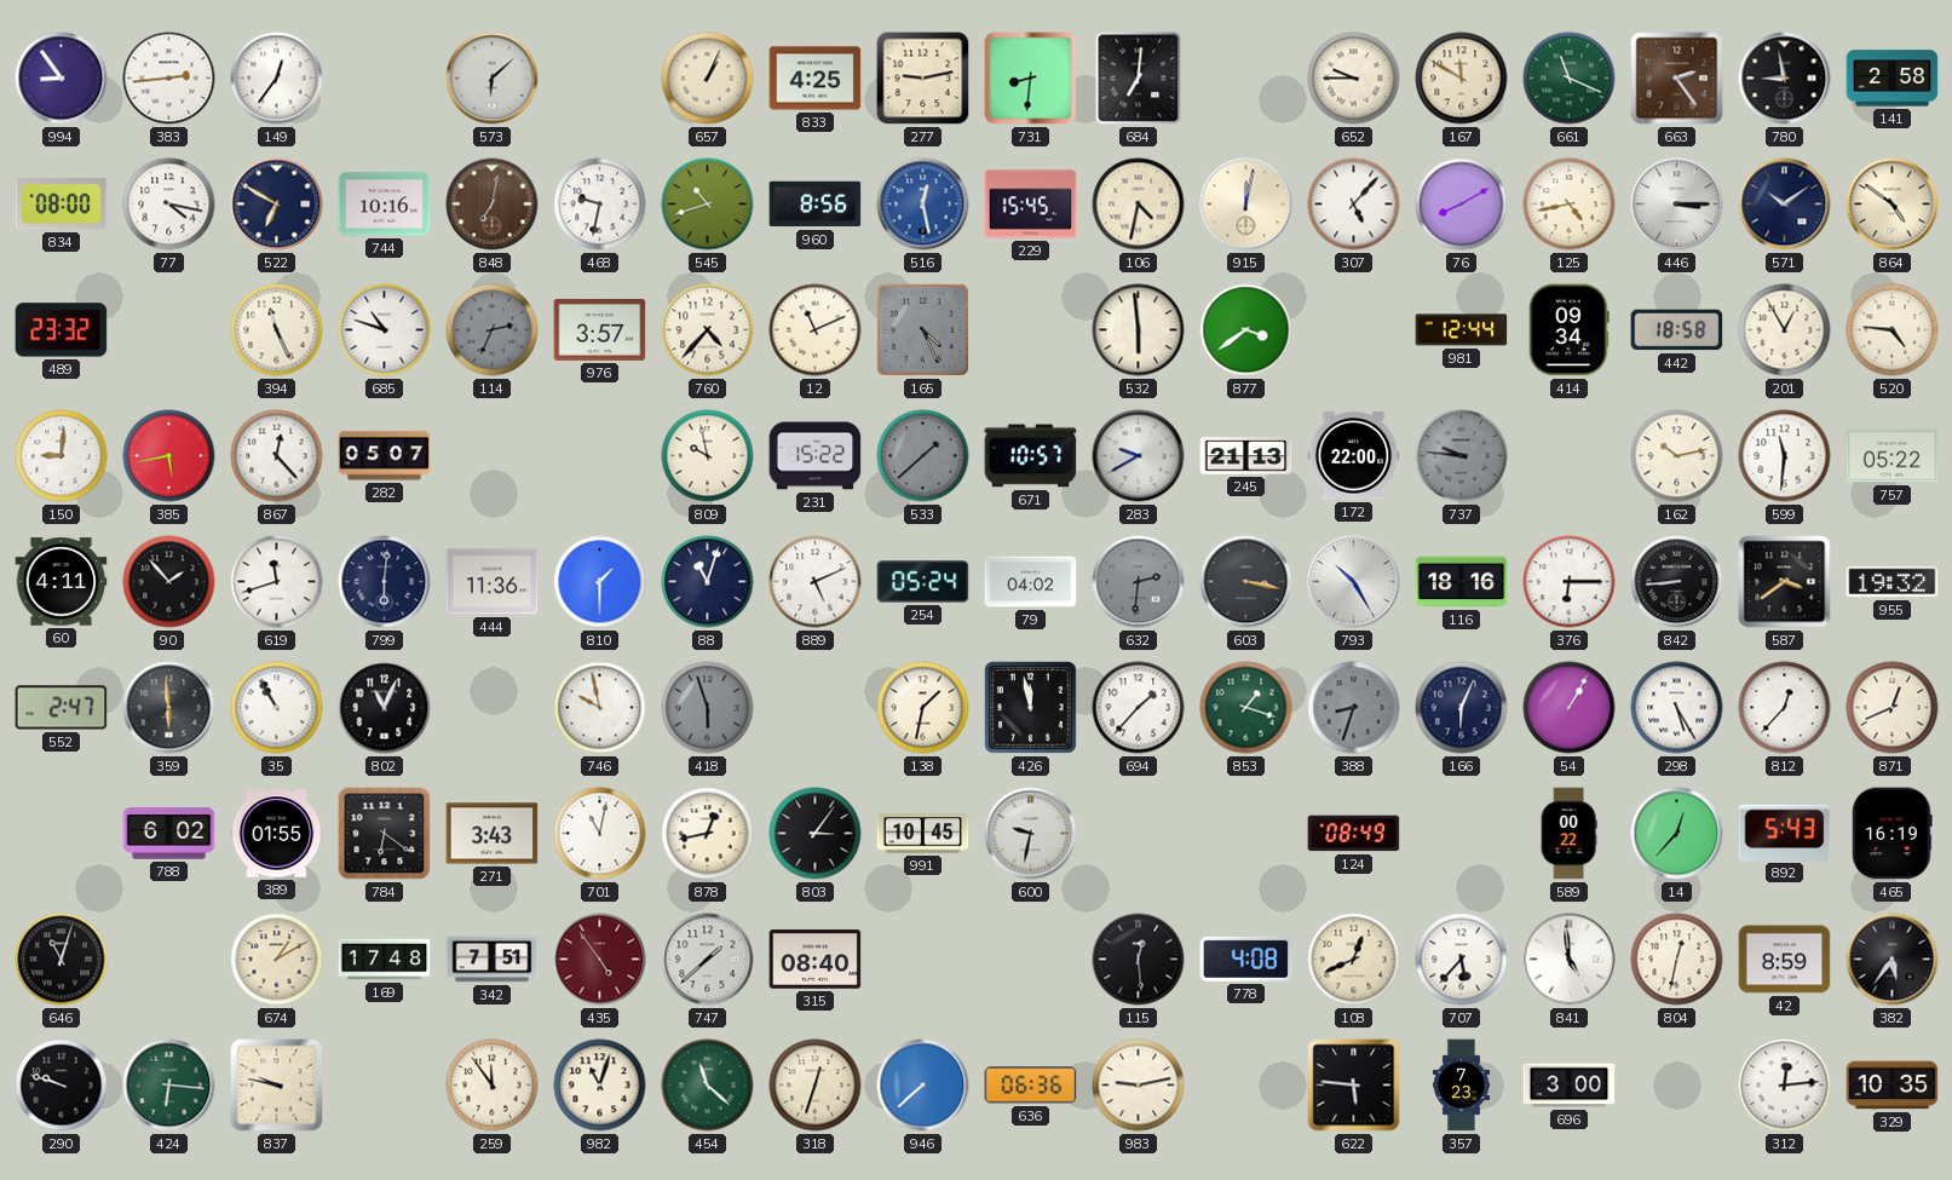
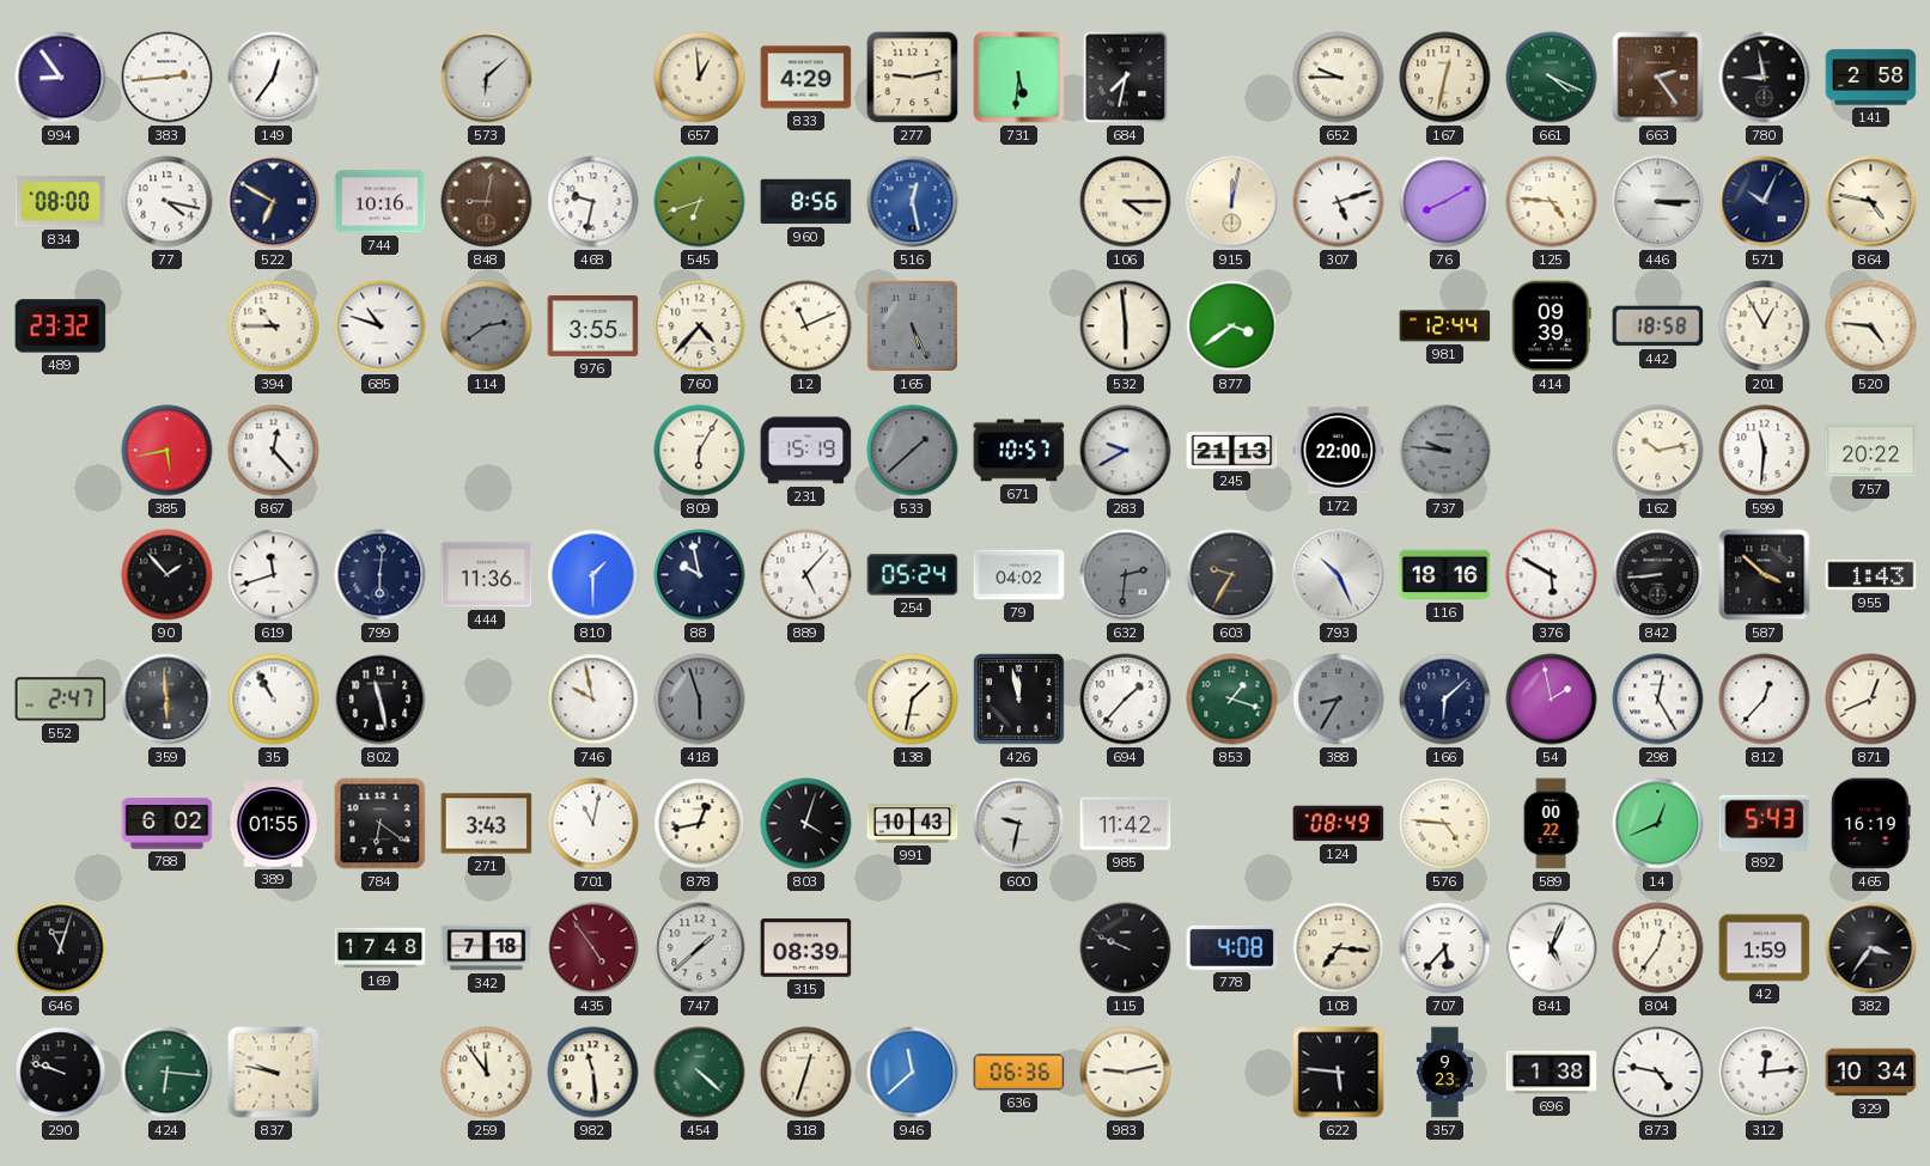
657: 1:04 -> 12:59
833: 4:25 -> 4:29
731: 8:31 -> 5:31
684: 7:01 -> 7:32
167: 11:50 -> 12:32
661: 11:19 -> 4:19
848: 7:02 -> 9:02
545: 10:42 -> 6:42
229: 15:45 -> none
106: 4:32 -> 4:15
307: 5:07 -> 5:12
125: 4:43 -> 4:46
571: 10:09 -> 10:04
864: 4:51 -> 4:47
394: 11:26 -> 10:45
114: 2:34 -> 2:39
976: 3:57 -> 3:55
165: 4:26 -> 5:26
414: 09:34 -> 09:39
150: 9:01 -> none
282: 05:07 -> none
809: 9:58 -> 6:05
231: 15:22 -> 15:19
757: 05:22 -> 20:22
60: 4:11 -> none
88: 11:03 -> 9:58
889: 5:11 -> 5:07
603: 3:17 -> 9:35
793: 10:25 -> 10:26
376: 6:15 -> 5:50
587: 3:39 -> 3:52
955: 19:32 -> 1:43
802: 11:04 -> 11:28
388: 8:33 -> 8:35
166: 6:04 -> 6:08
54: 1:05 -> 1:58
298: 5:25 -> 12:25
803: 3:06 -> 4:03
991: 10:45 -> 10:43
985: none -> 11:42
576: none -> 4:46
14: 12:37 -> 12:41
674: 1:10 -> none
342: 7:51 -> 7:18
315: 08:40 -> 08:39
115: 12:29 -> 9:49
108: 12:41 -> 7:16
841: 4:59 -> 5:04
804: 12:32 -> 12:36
42: 8:59 -> 1:59
382: 5:36 -> 3:36
982: 11:03 -> 11:29
454: 11:22 -> 4:22
946: 7:38 -> 11:38
357: 7:23 -> 9:23
696: 3:00 -> 1:38
873: none -> 4:47
329: 10:35 -> 10:34
